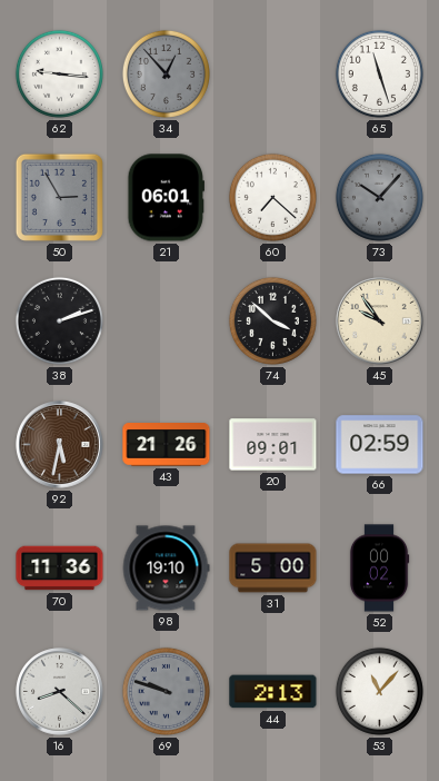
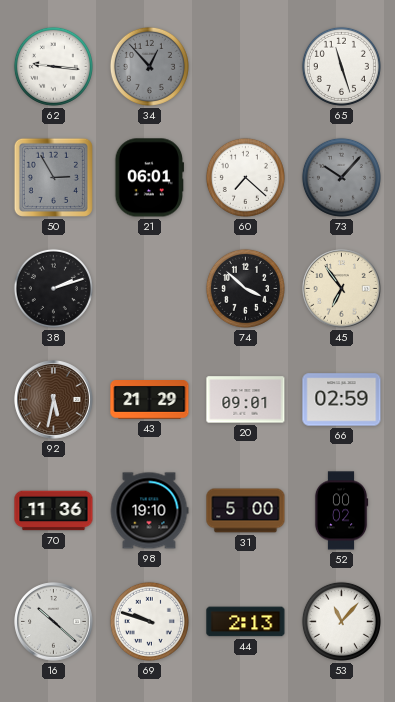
45: 9:54 -> 6:54
43: 21:26 -> 21:29
16: 8:22 -> 10:22
69 dial: grey -> white
